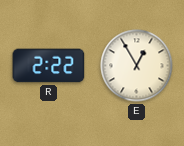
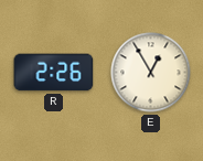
R: 2:22 -> 2:26
